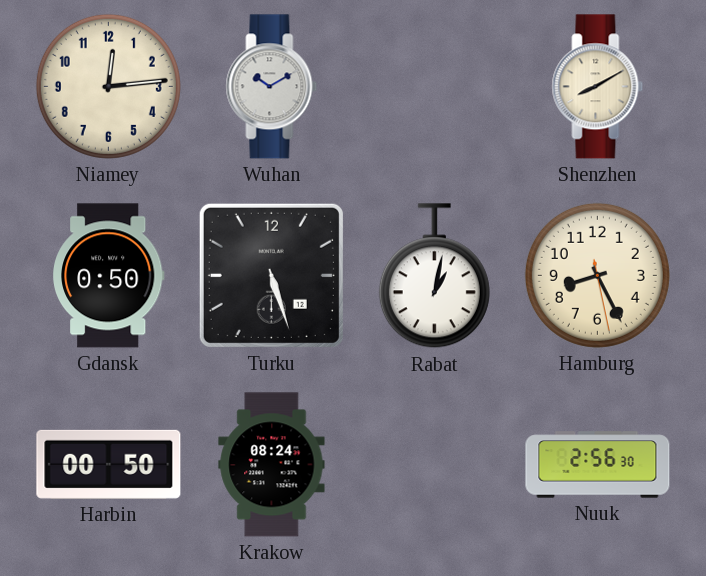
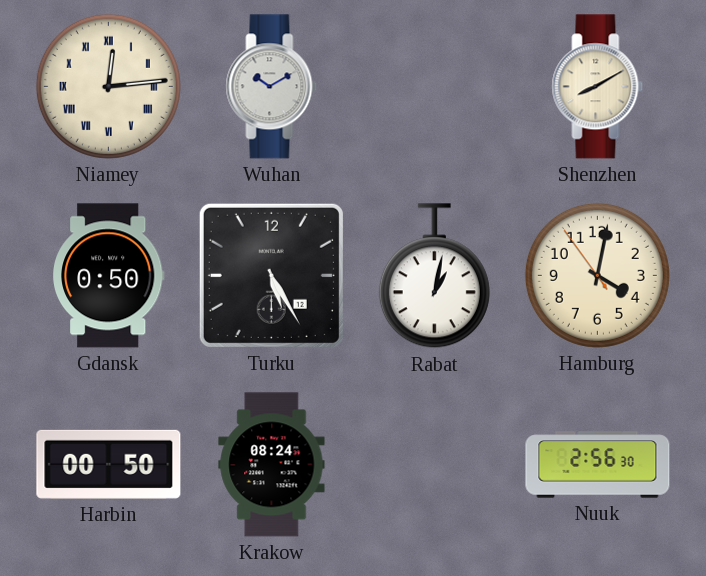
Niamey numerals: Arabic -> Roman
Turku: 5:27 -> 5:25
Hamburg: 8:25 -> 4:01
